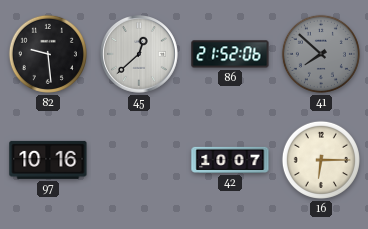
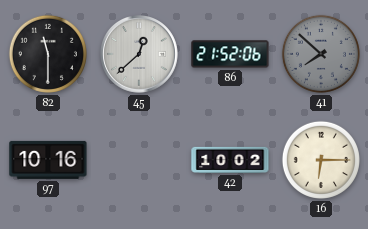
82: 9:29 -> 11:30
42: 10:07 -> 10:02
